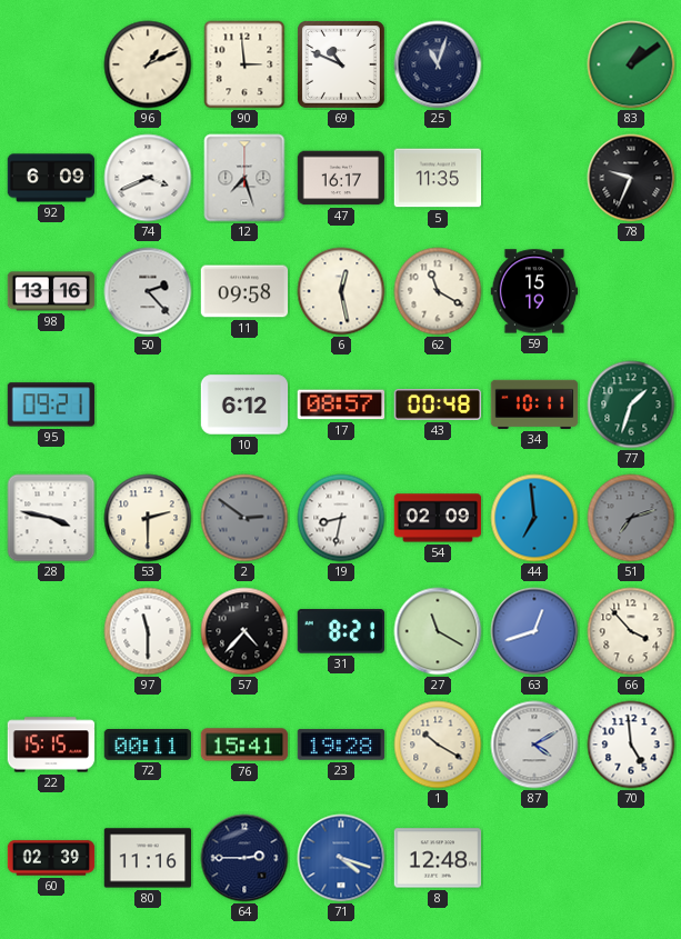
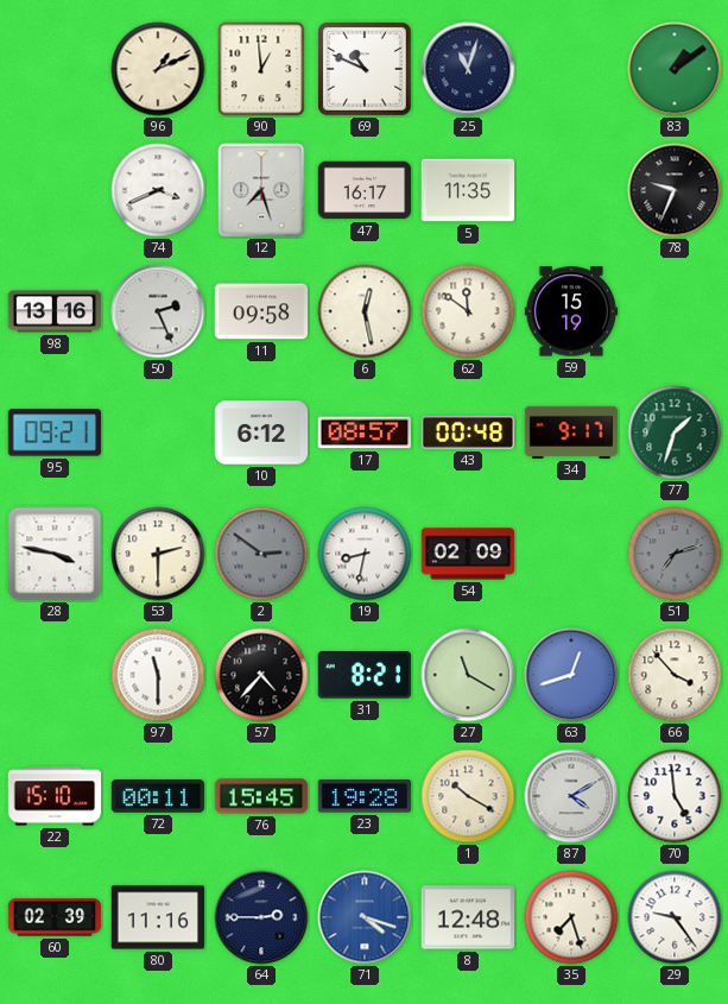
90: 2:59 -> 12:59
92: 6:09 -> none
50: 2:23 -> 2:26
62: 11:20 -> 11:51
34: 10:11 -> 9:17
44: 6:59 -> none
22: 15:15 -> 15:10
76: 15:41 -> 15:45
35: none -> 7:27
29: none -> 9:24
